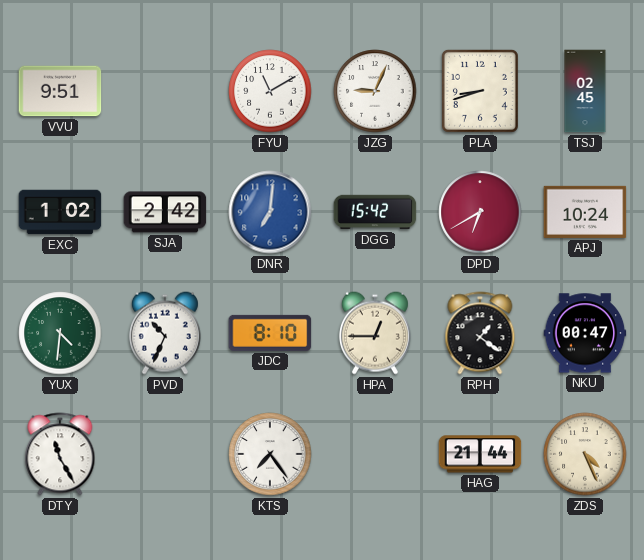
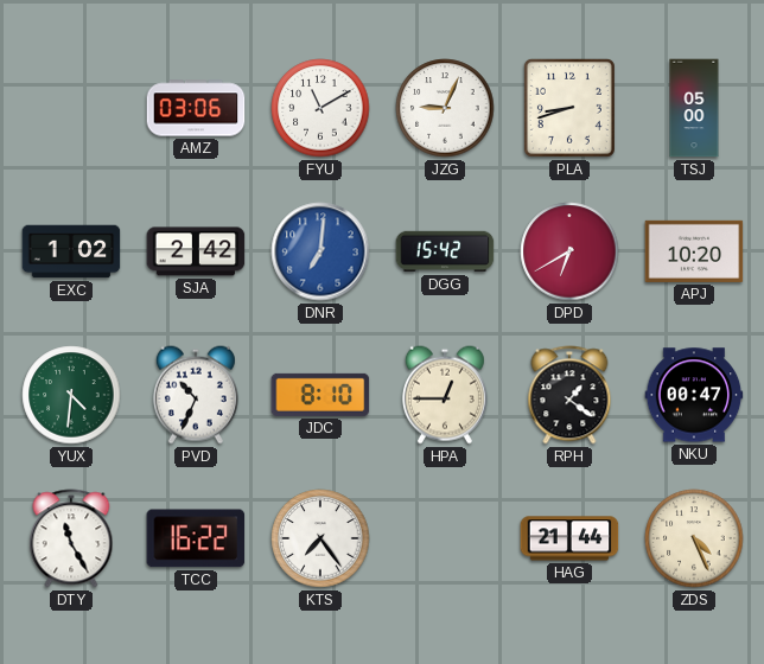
VVU: 9:51 -> none
AMZ: none -> 03:06
TSJ: 02:45 -> 05:00
APJ: 10:24 -> 10:20
TCC: none -> 16:22
